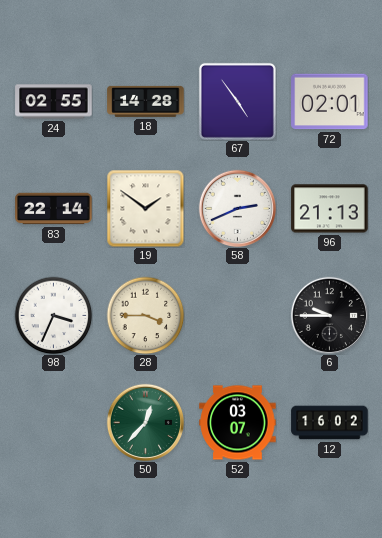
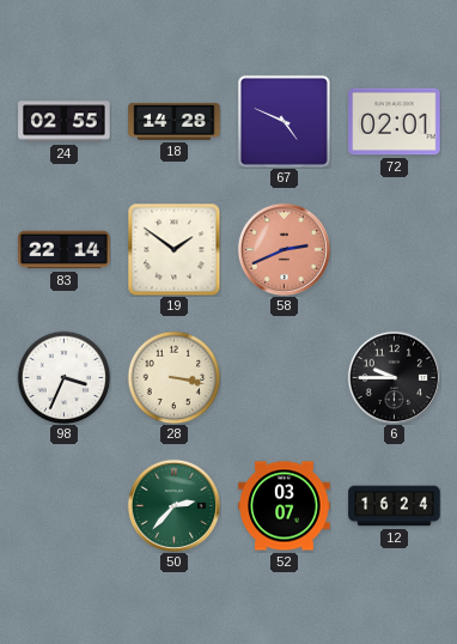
67: 4:54 -> 4:49
58 dial: white -> salmon
96: 21:13 -> none
28: 3:45 -> 3:17
50: 12:37 -> 2:37
12: 16:02 -> 16:24
